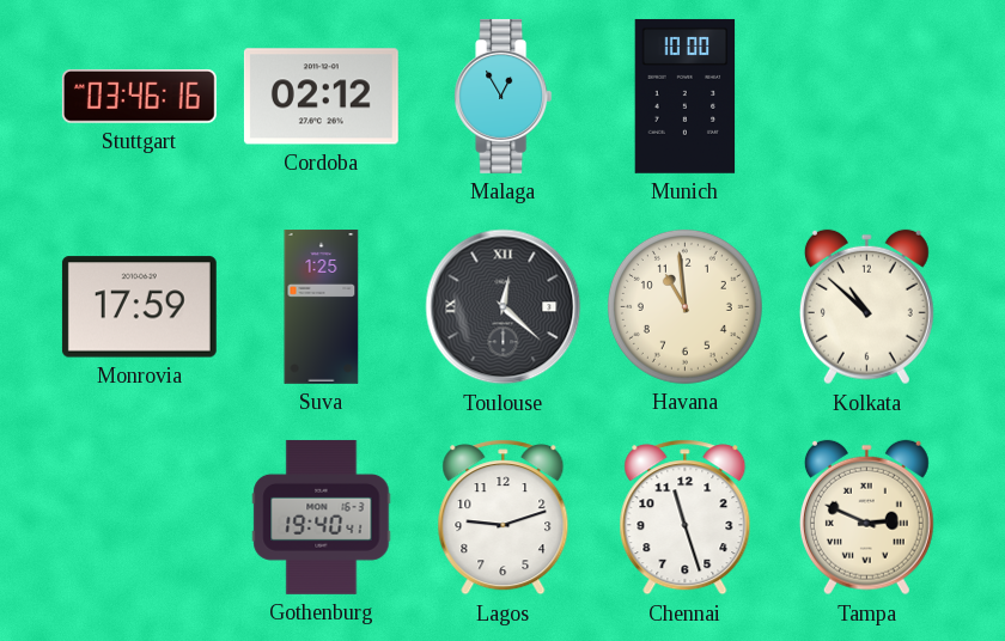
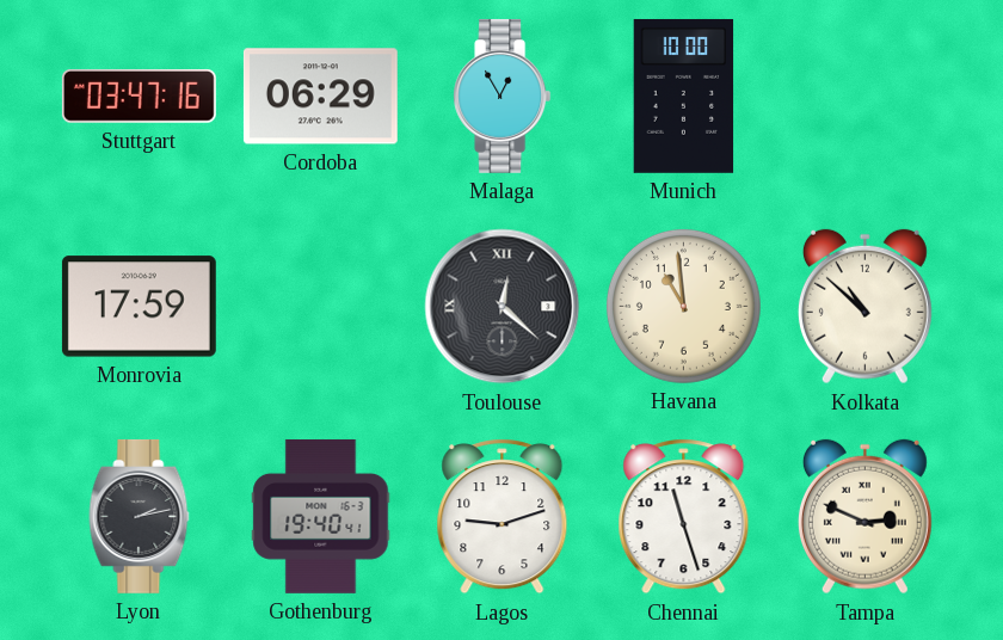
Stuttgart: 03:46 -> 03:47
Cordoba: 02:12 -> 06:29
Suva: 1:25 -> none
Lyon: none -> 2:13
